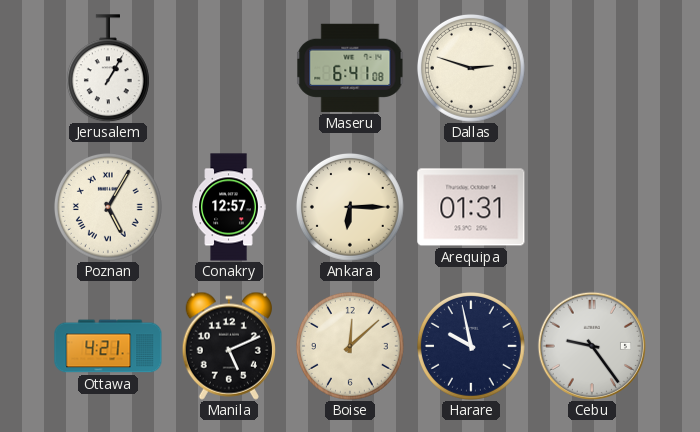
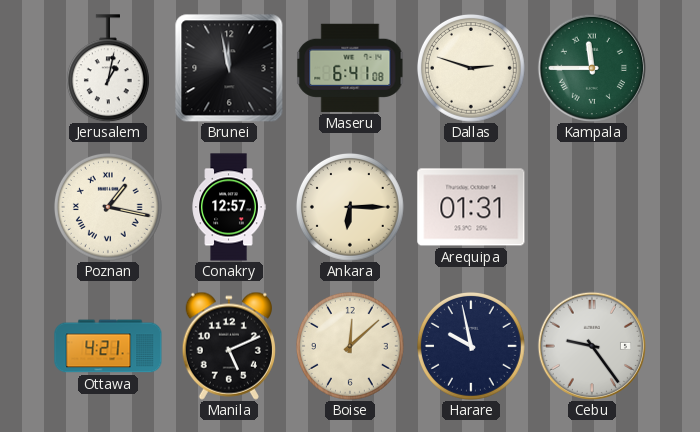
Jerusalem: 1:05 -> 1:02
Brunei: none -> 11:58
Kampala: none -> 11:45
Poznan: 5:05 -> 1:17
